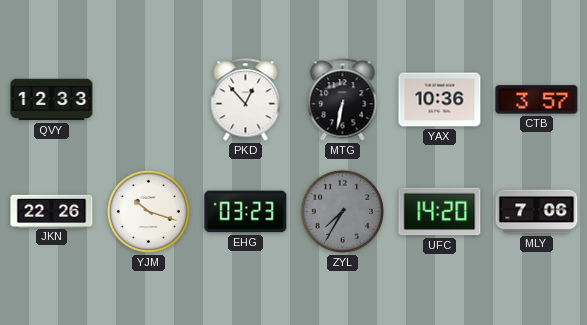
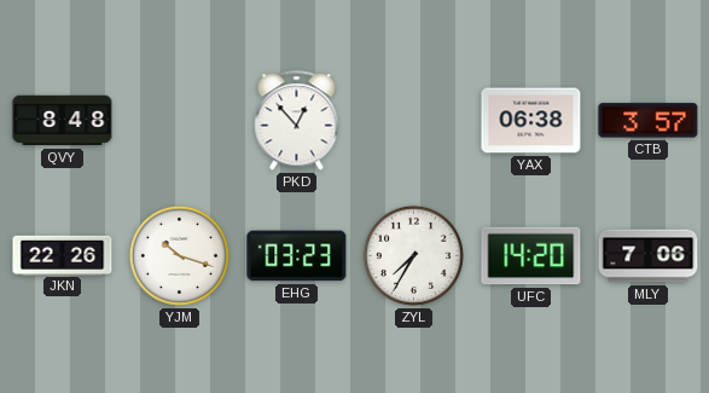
QVY: 12:33 -> 8:48
MTG: 6:32 -> none
YAX: 10:36 -> 06:38
ZYL dial: grey -> white
